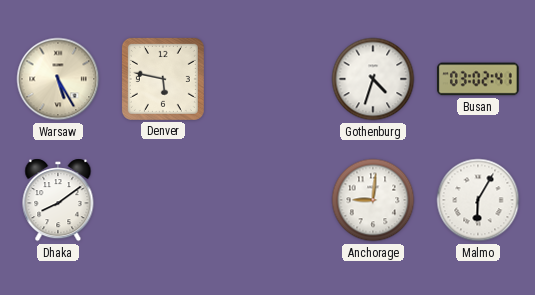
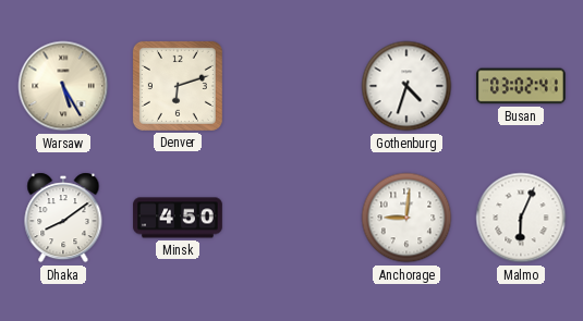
Denver: 5:47 -> 6:12
Minsk: none -> 4:50
Malmo: 6:05 -> 6:04
